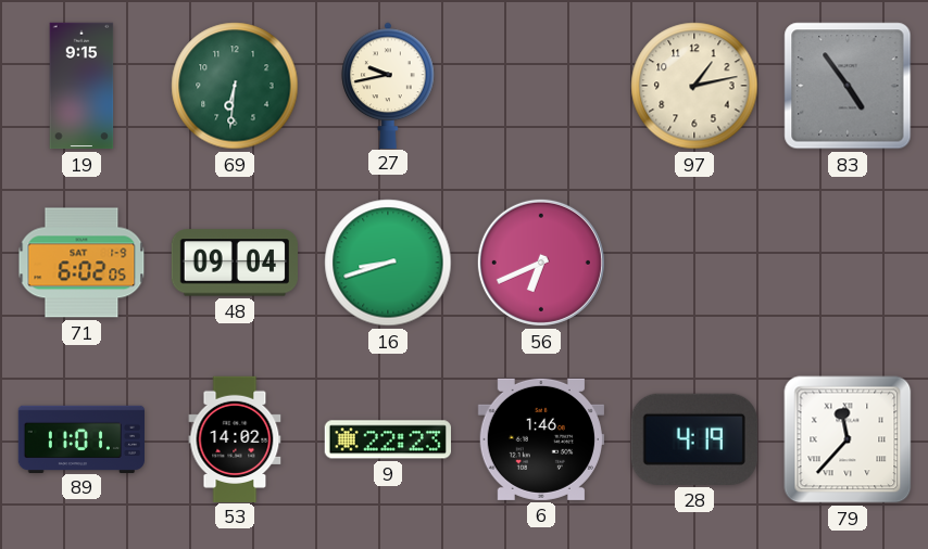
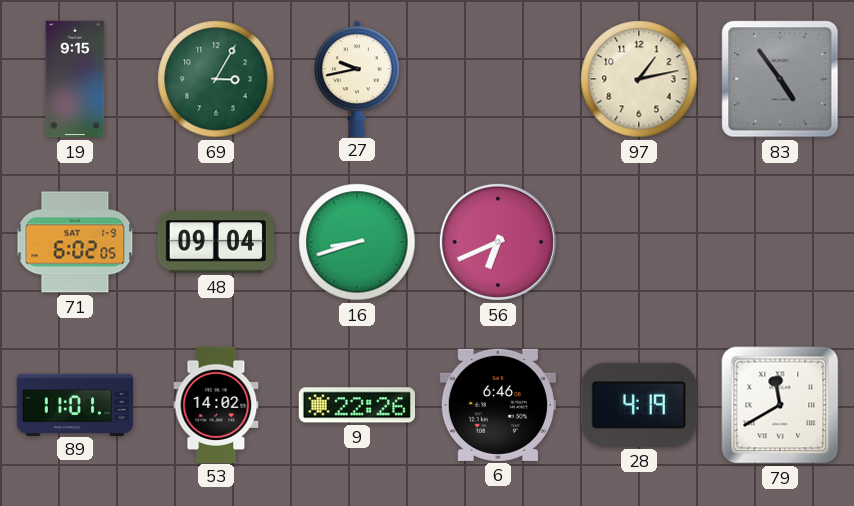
69: 6:31 -> 3:05
9: 22:23 -> 22:26
6: 1:46 -> 6:46
79: 11:37 -> 11:40
